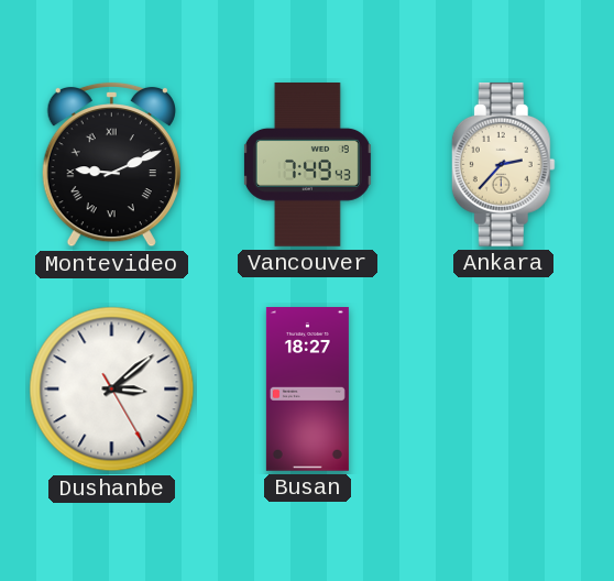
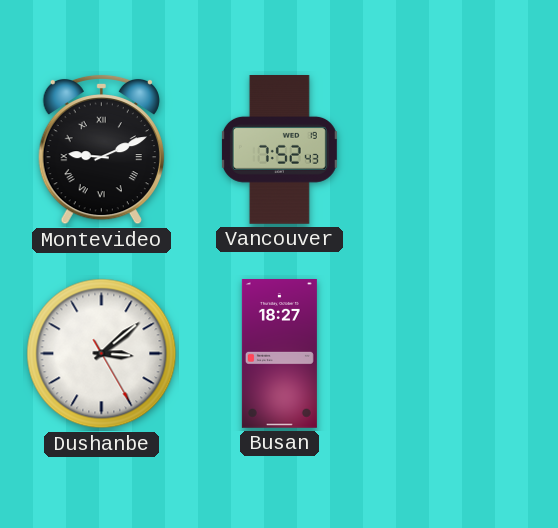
Vancouver: 7:49 -> 7:52
Ankara: 2:37 -> none
